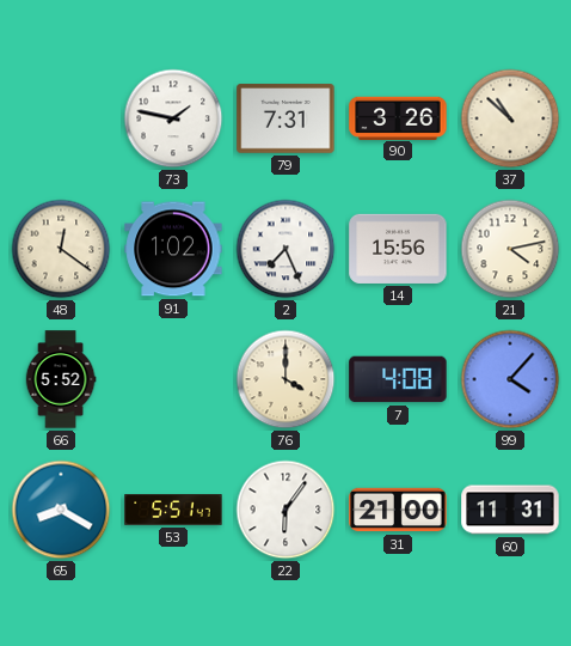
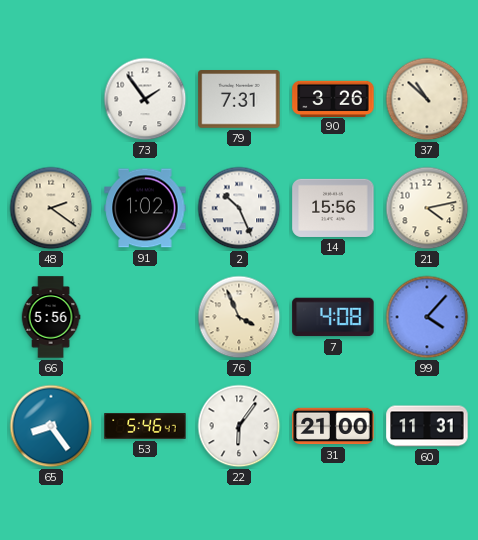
73: 1:47 -> 1:54
48: 12:21 -> 2:21
2: 7:26 -> 10:26
66: 5:52 -> 5:56
76: 4:00 -> 3:56
65: 8:20 -> 8:24
53: 5:51 -> 5:46
